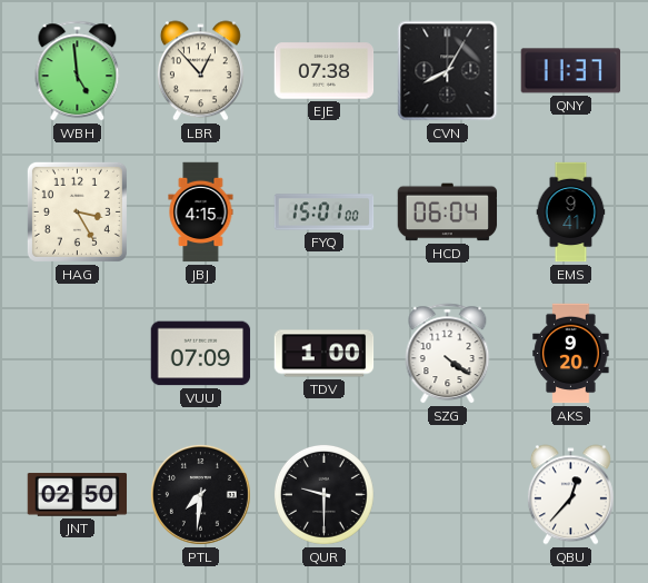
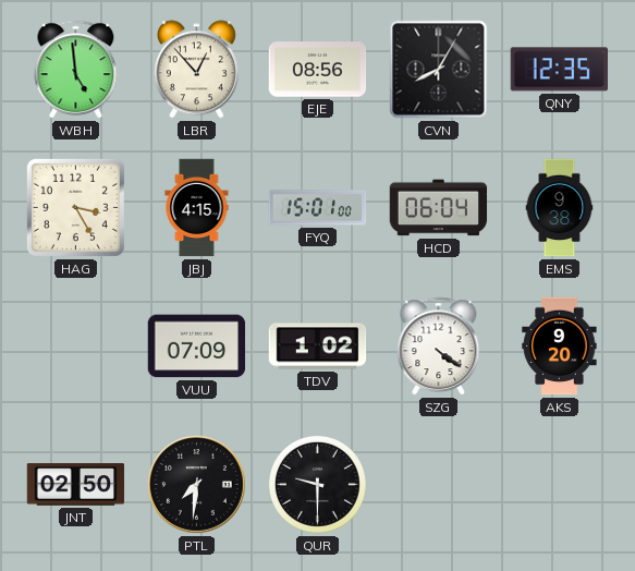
EJE: 07:38 -> 08:56
QNY: 11:37 -> 12:35
EMS: 9:41 -> 9:38
TDV: 1:00 -> 1:02
QBU: 12:37 -> none
